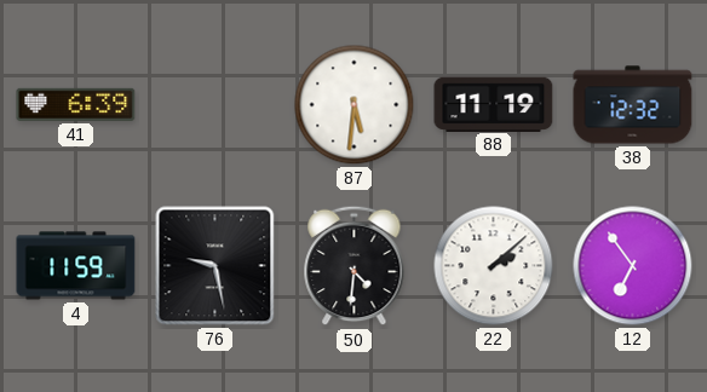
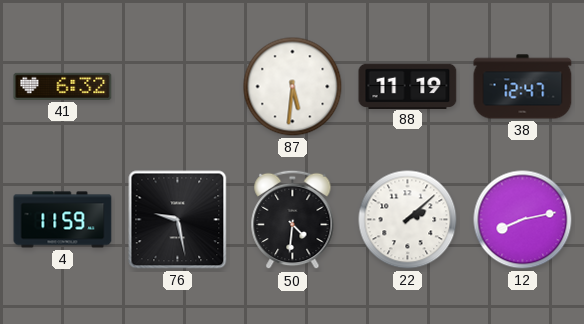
41: 6:39 -> 6:32
38: 12:32 -> 12:47
12: 6:54 -> 8:13
